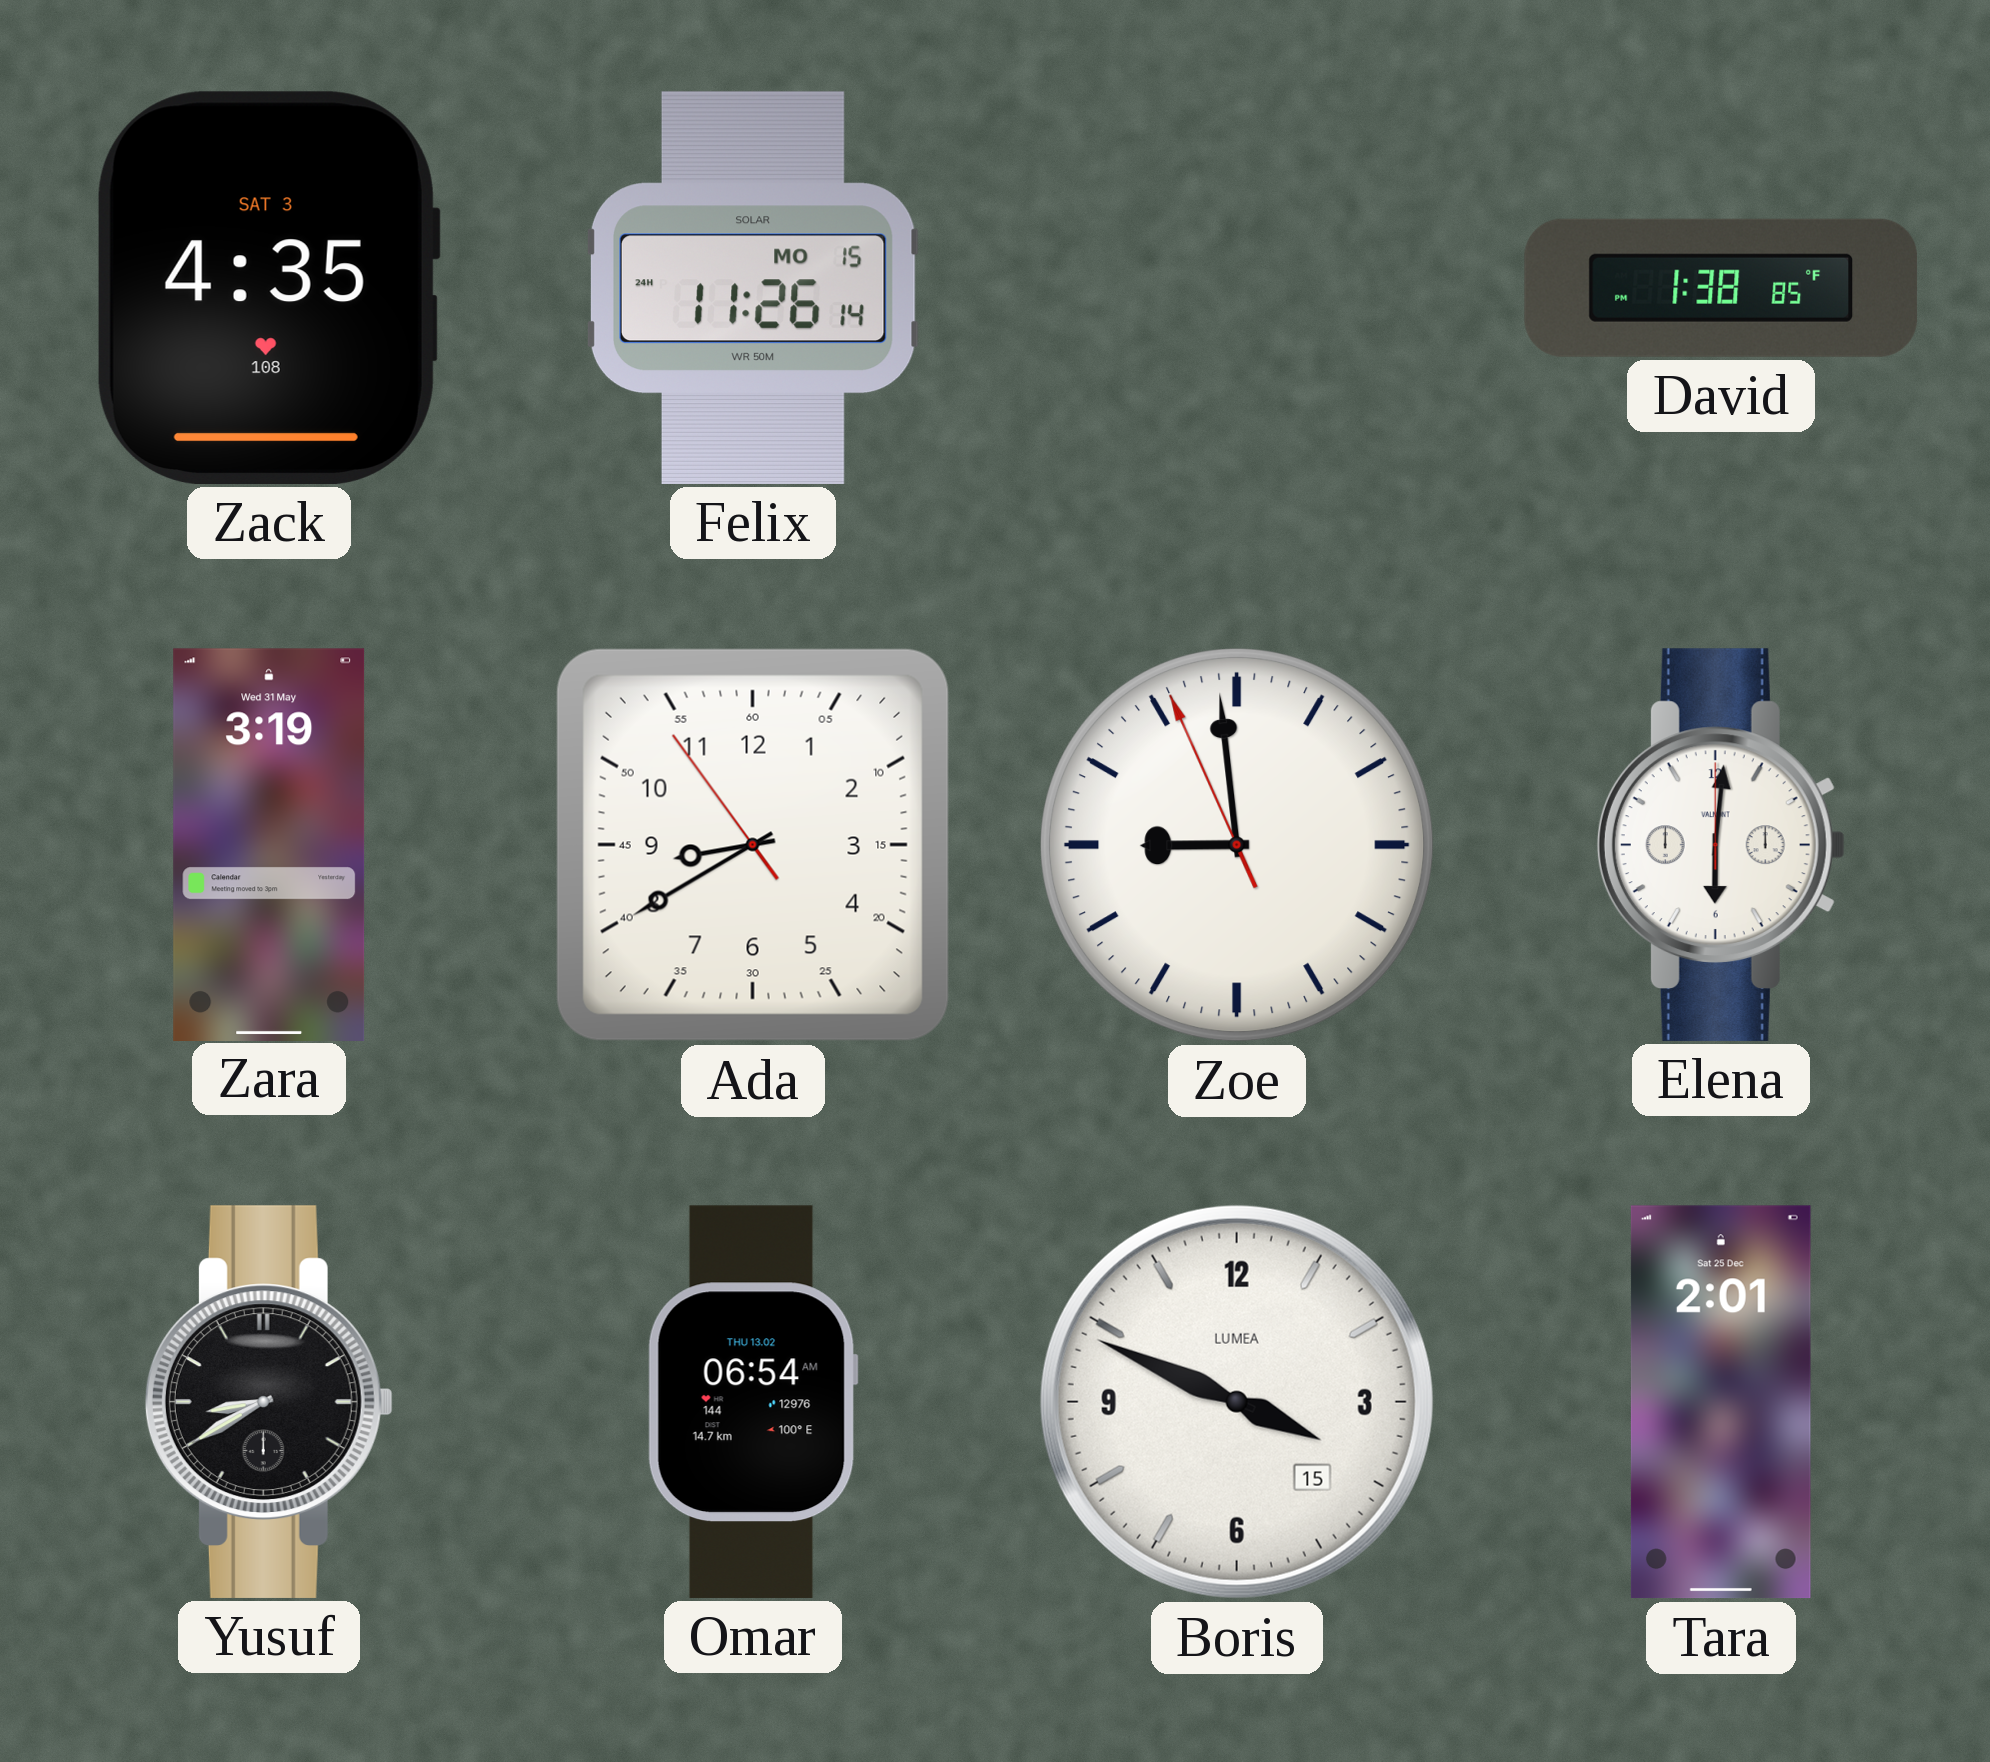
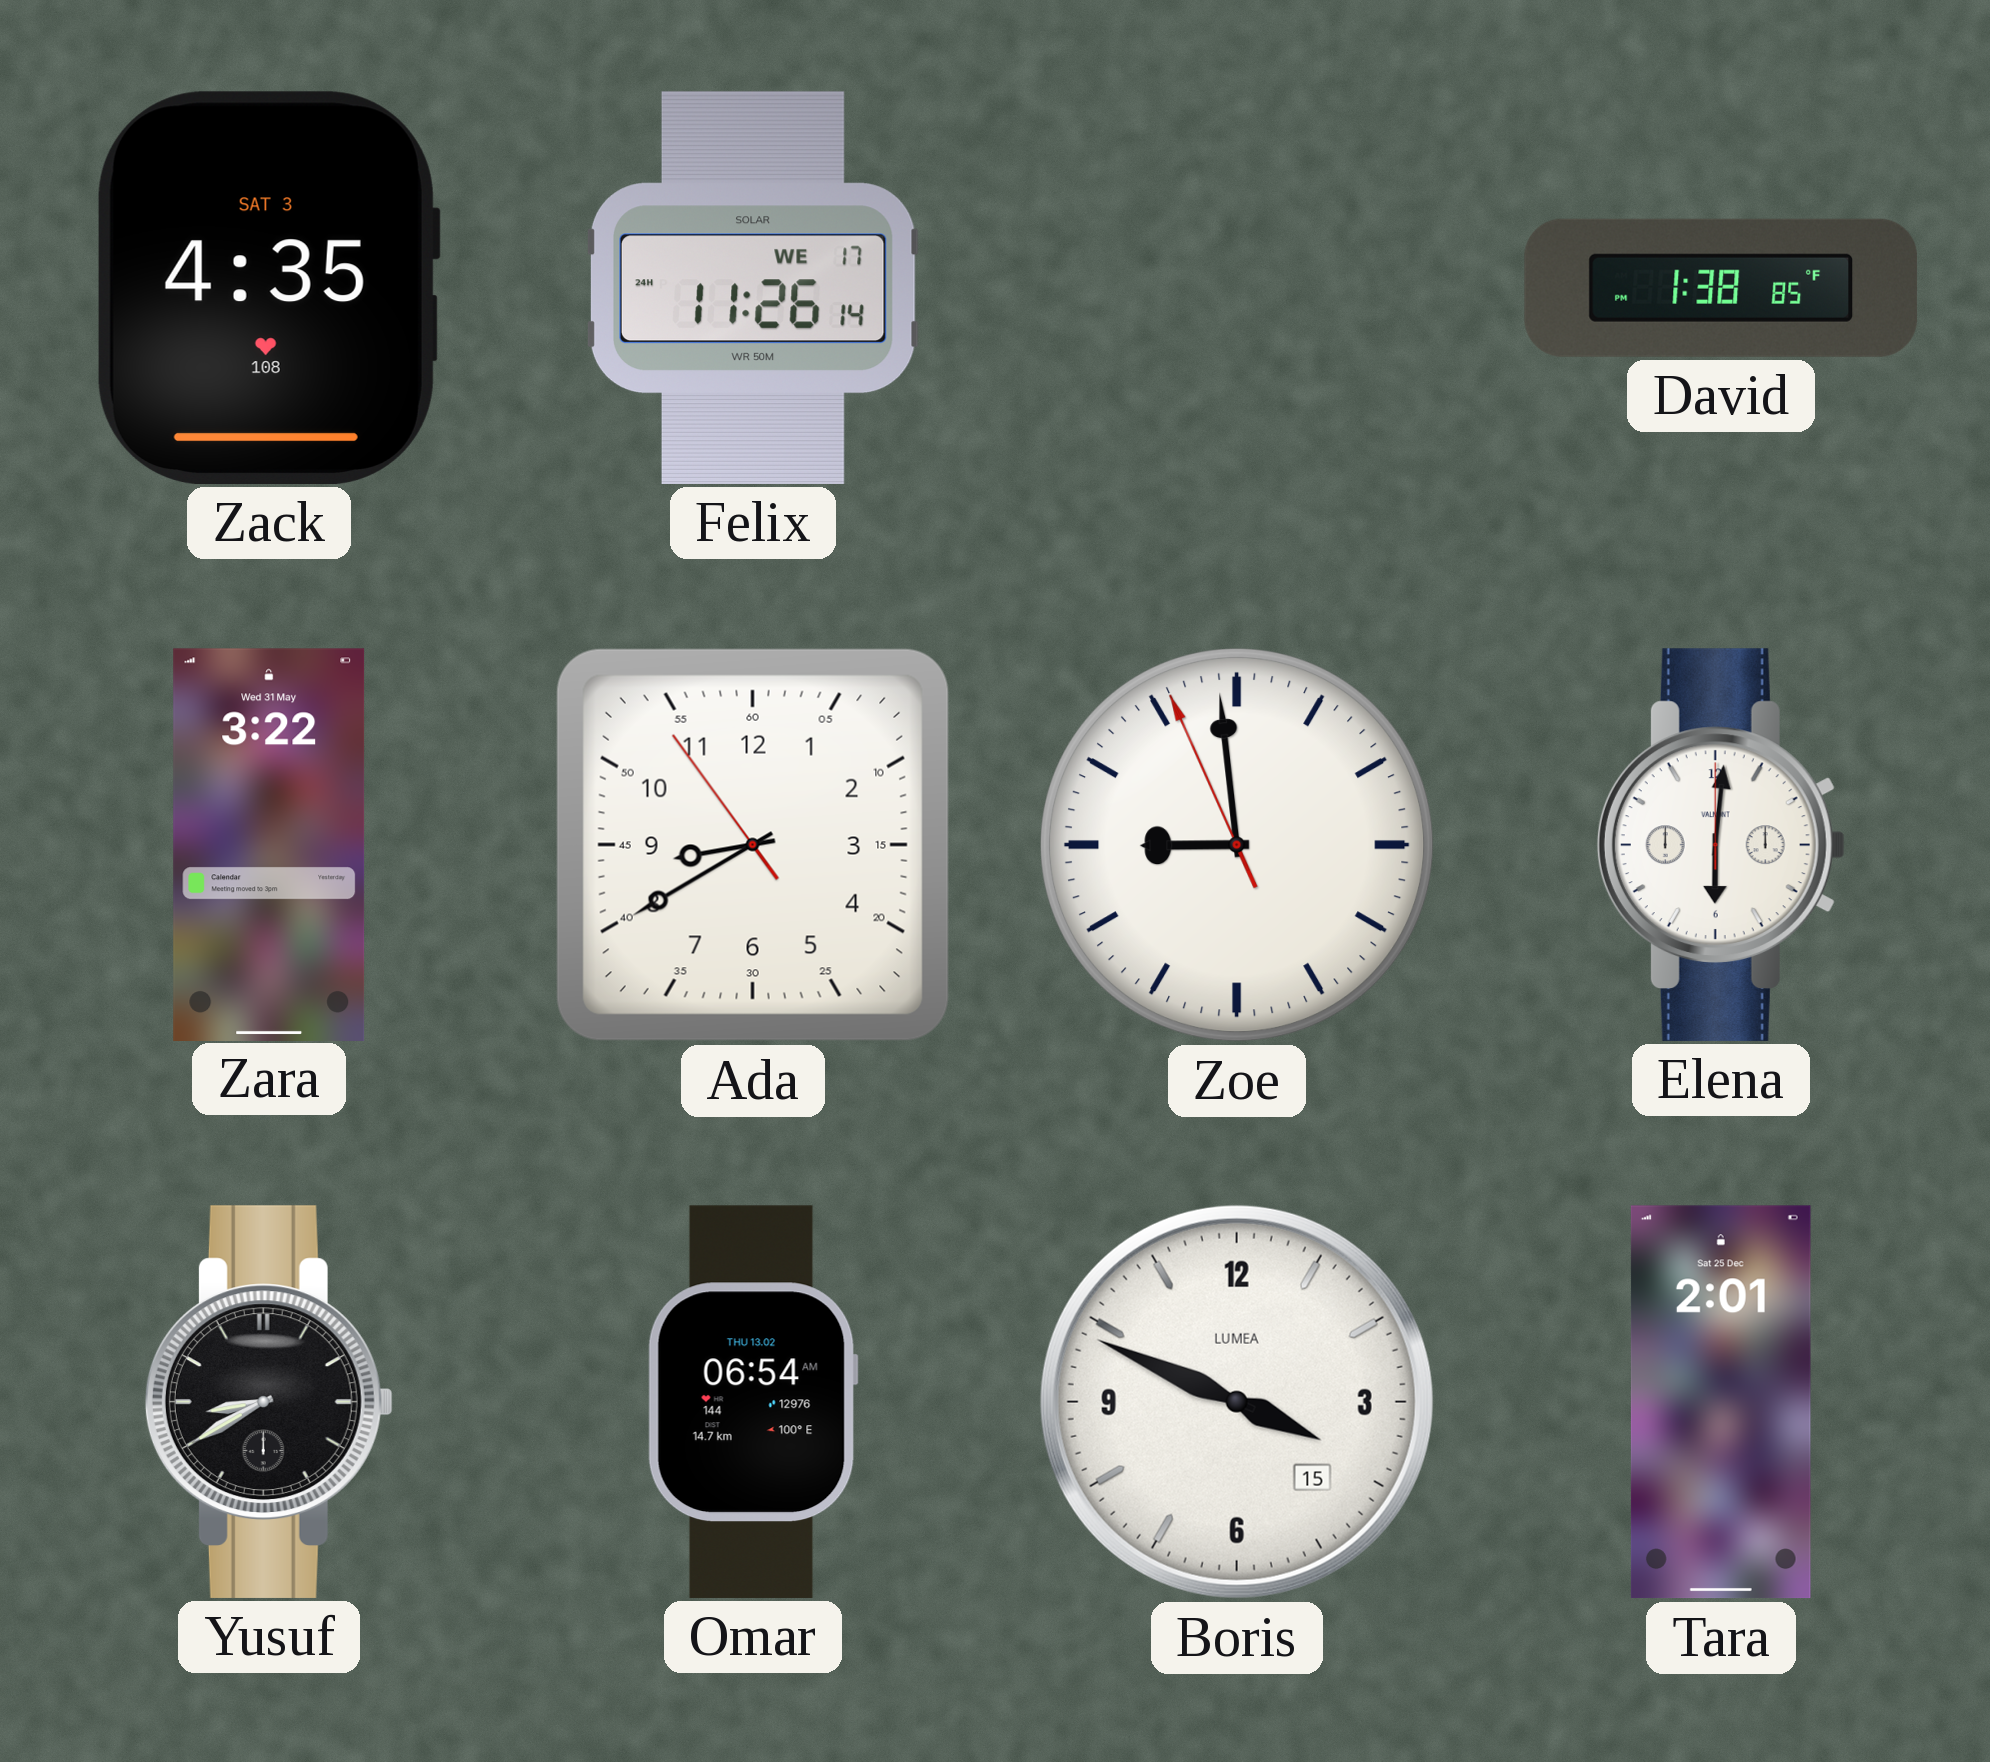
Felix date: MO 15 -> WE 17
Zara: 3:19 -> 3:22
